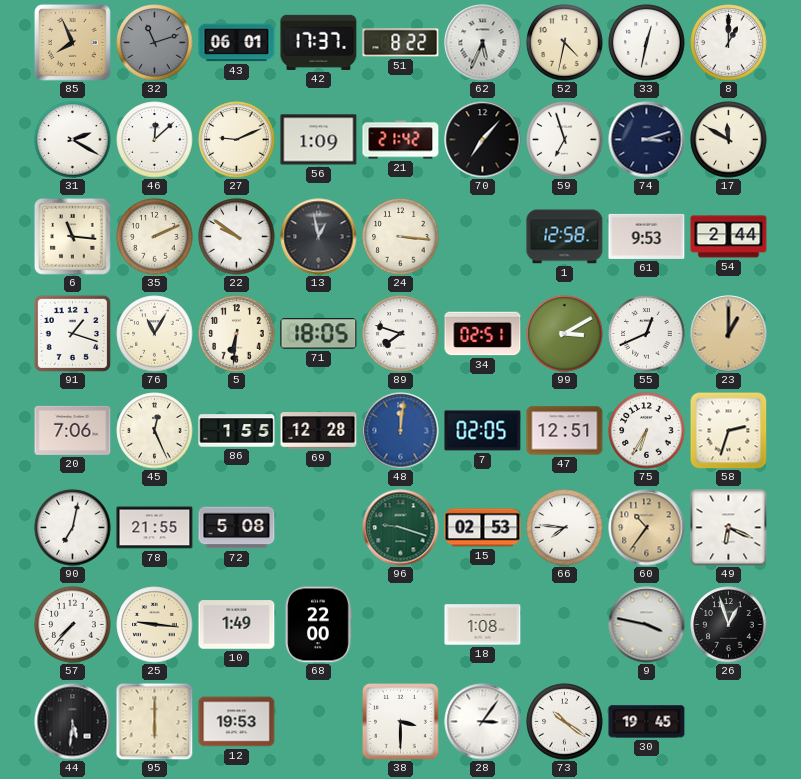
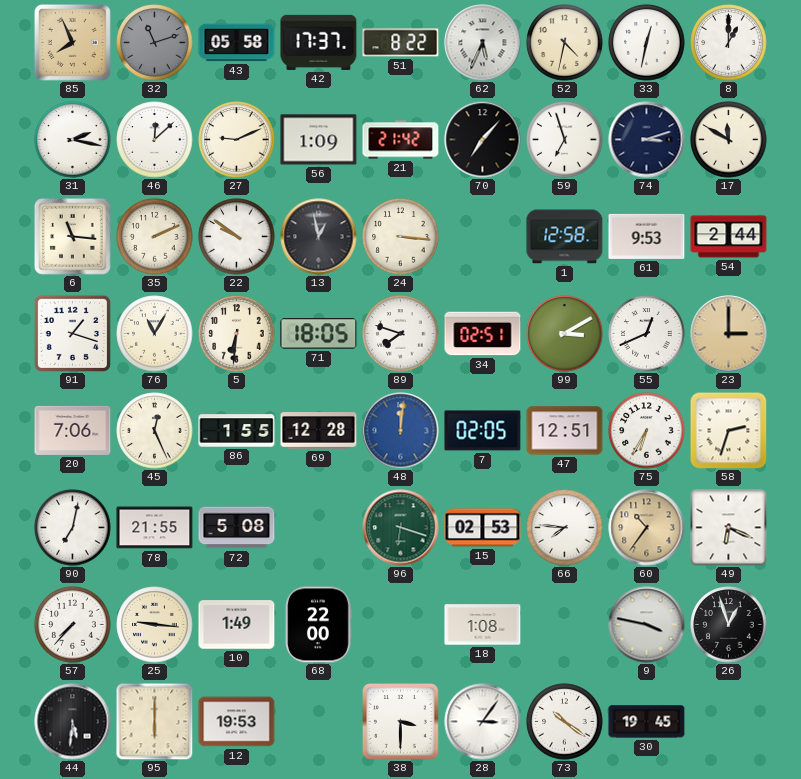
43: 06:01 -> 05:58
31: 2:20 -> 2:17
23: 1:00 -> 3:00
96: 9:18 -> 6:18
